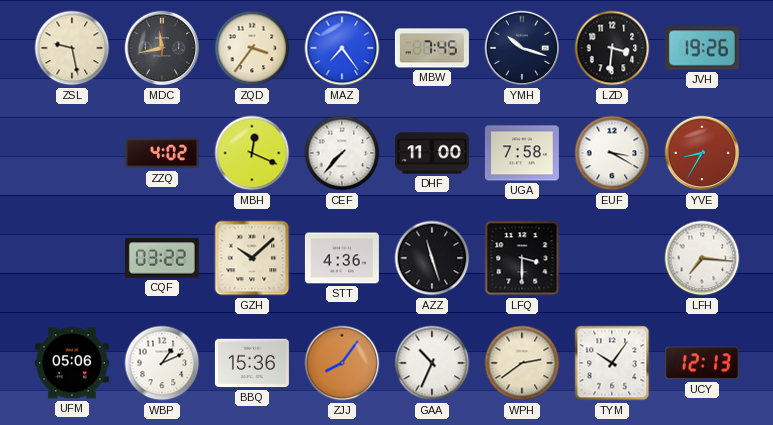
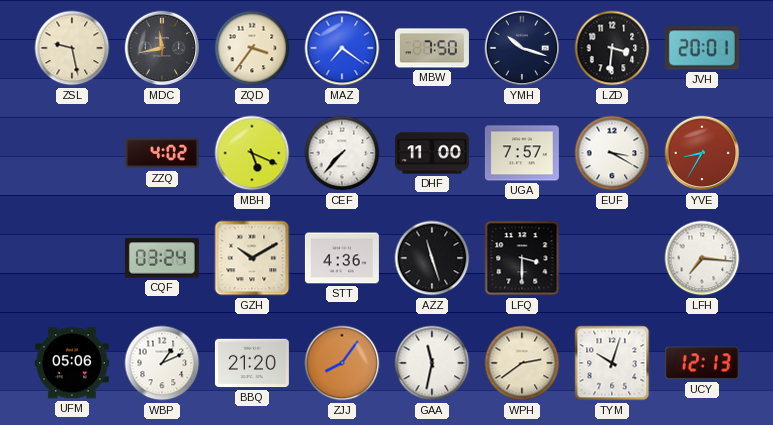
MAZ: 7:24 -> 7:21
MBW: 7:45 -> 7:50
JVH: 19:26 -> 20:01
MBH: 12:19 -> 5:19
UGA: 7:58 -> 7:57
CQF: 03:22 -> 03:24
GZH: 10:08 -> 10:10
BBQ: 15:36 -> 21:20
GAA: 10:34 -> 11:32
TYM: 10:06 -> 10:03
